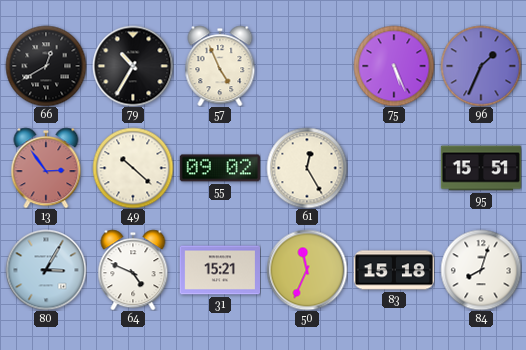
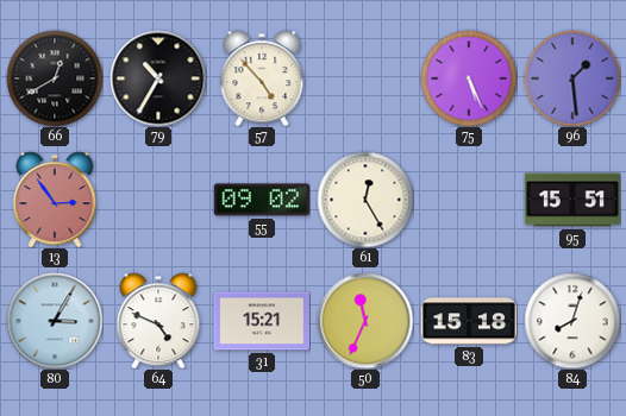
57: 4:56 -> 4:53
96: 1:34 -> 1:29
49: 10:22 -> none
